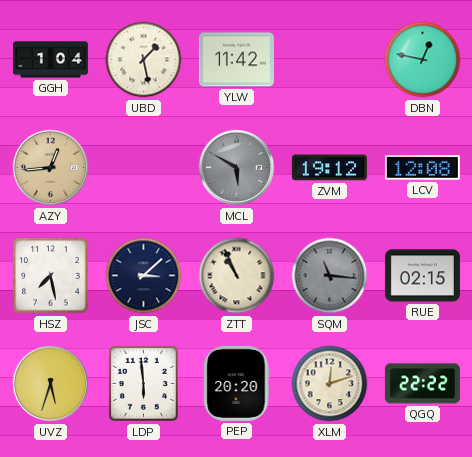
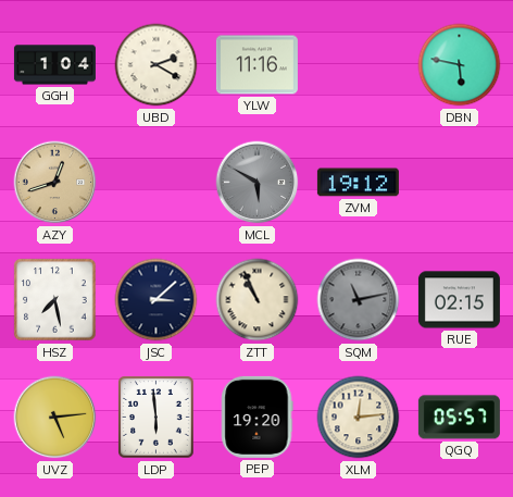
UBD: 1:28 -> 2:20
YLW: 11:42 -> 11:16
DBN: 12:47 -> 5:47
AZY: 12:44 -> 12:42
LCV: 12:08 -> none
SQM: 11:16 -> 11:13
UVZ: 5:33 -> 5:14
PEP: 20:20 -> 19:20
XLM: 12:12 -> 12:14
QGQ: 22:22 -> 05:57
